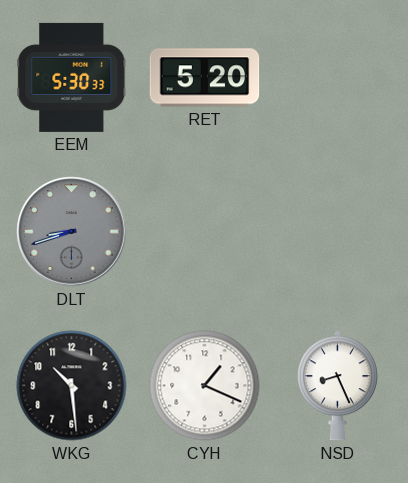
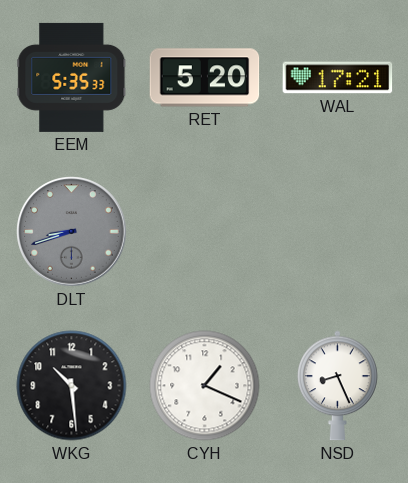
EEM: 5:30 -> 5:35
WAL: none -> 17:21
